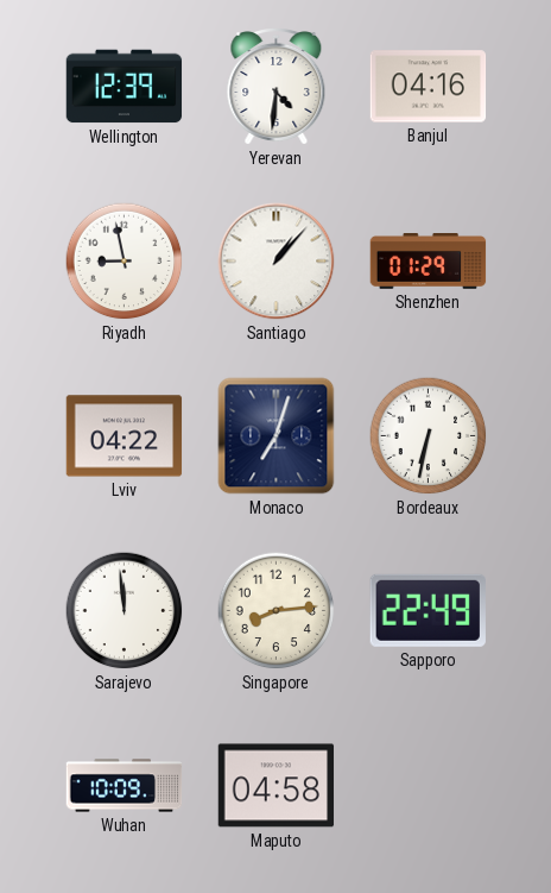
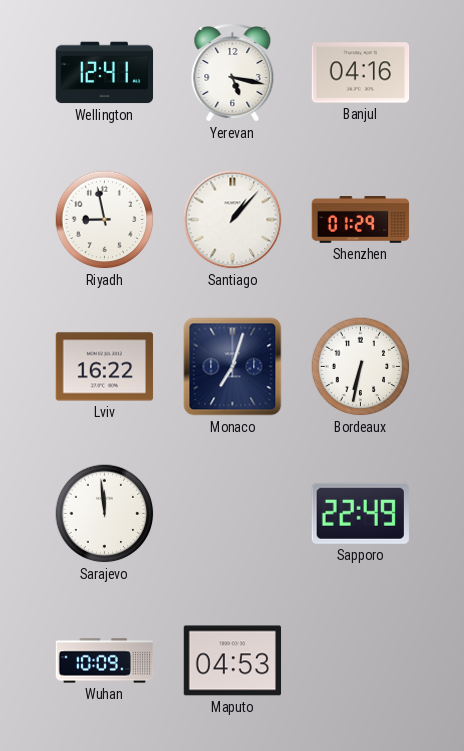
Wellington: 12:39 -> 12:41
Yerevan: 4:31 -> 5:17
Lviv: 04:22 -> 16:22
Singapore: 8:14 -> none
Maputo: 04:58 -> 04:53
